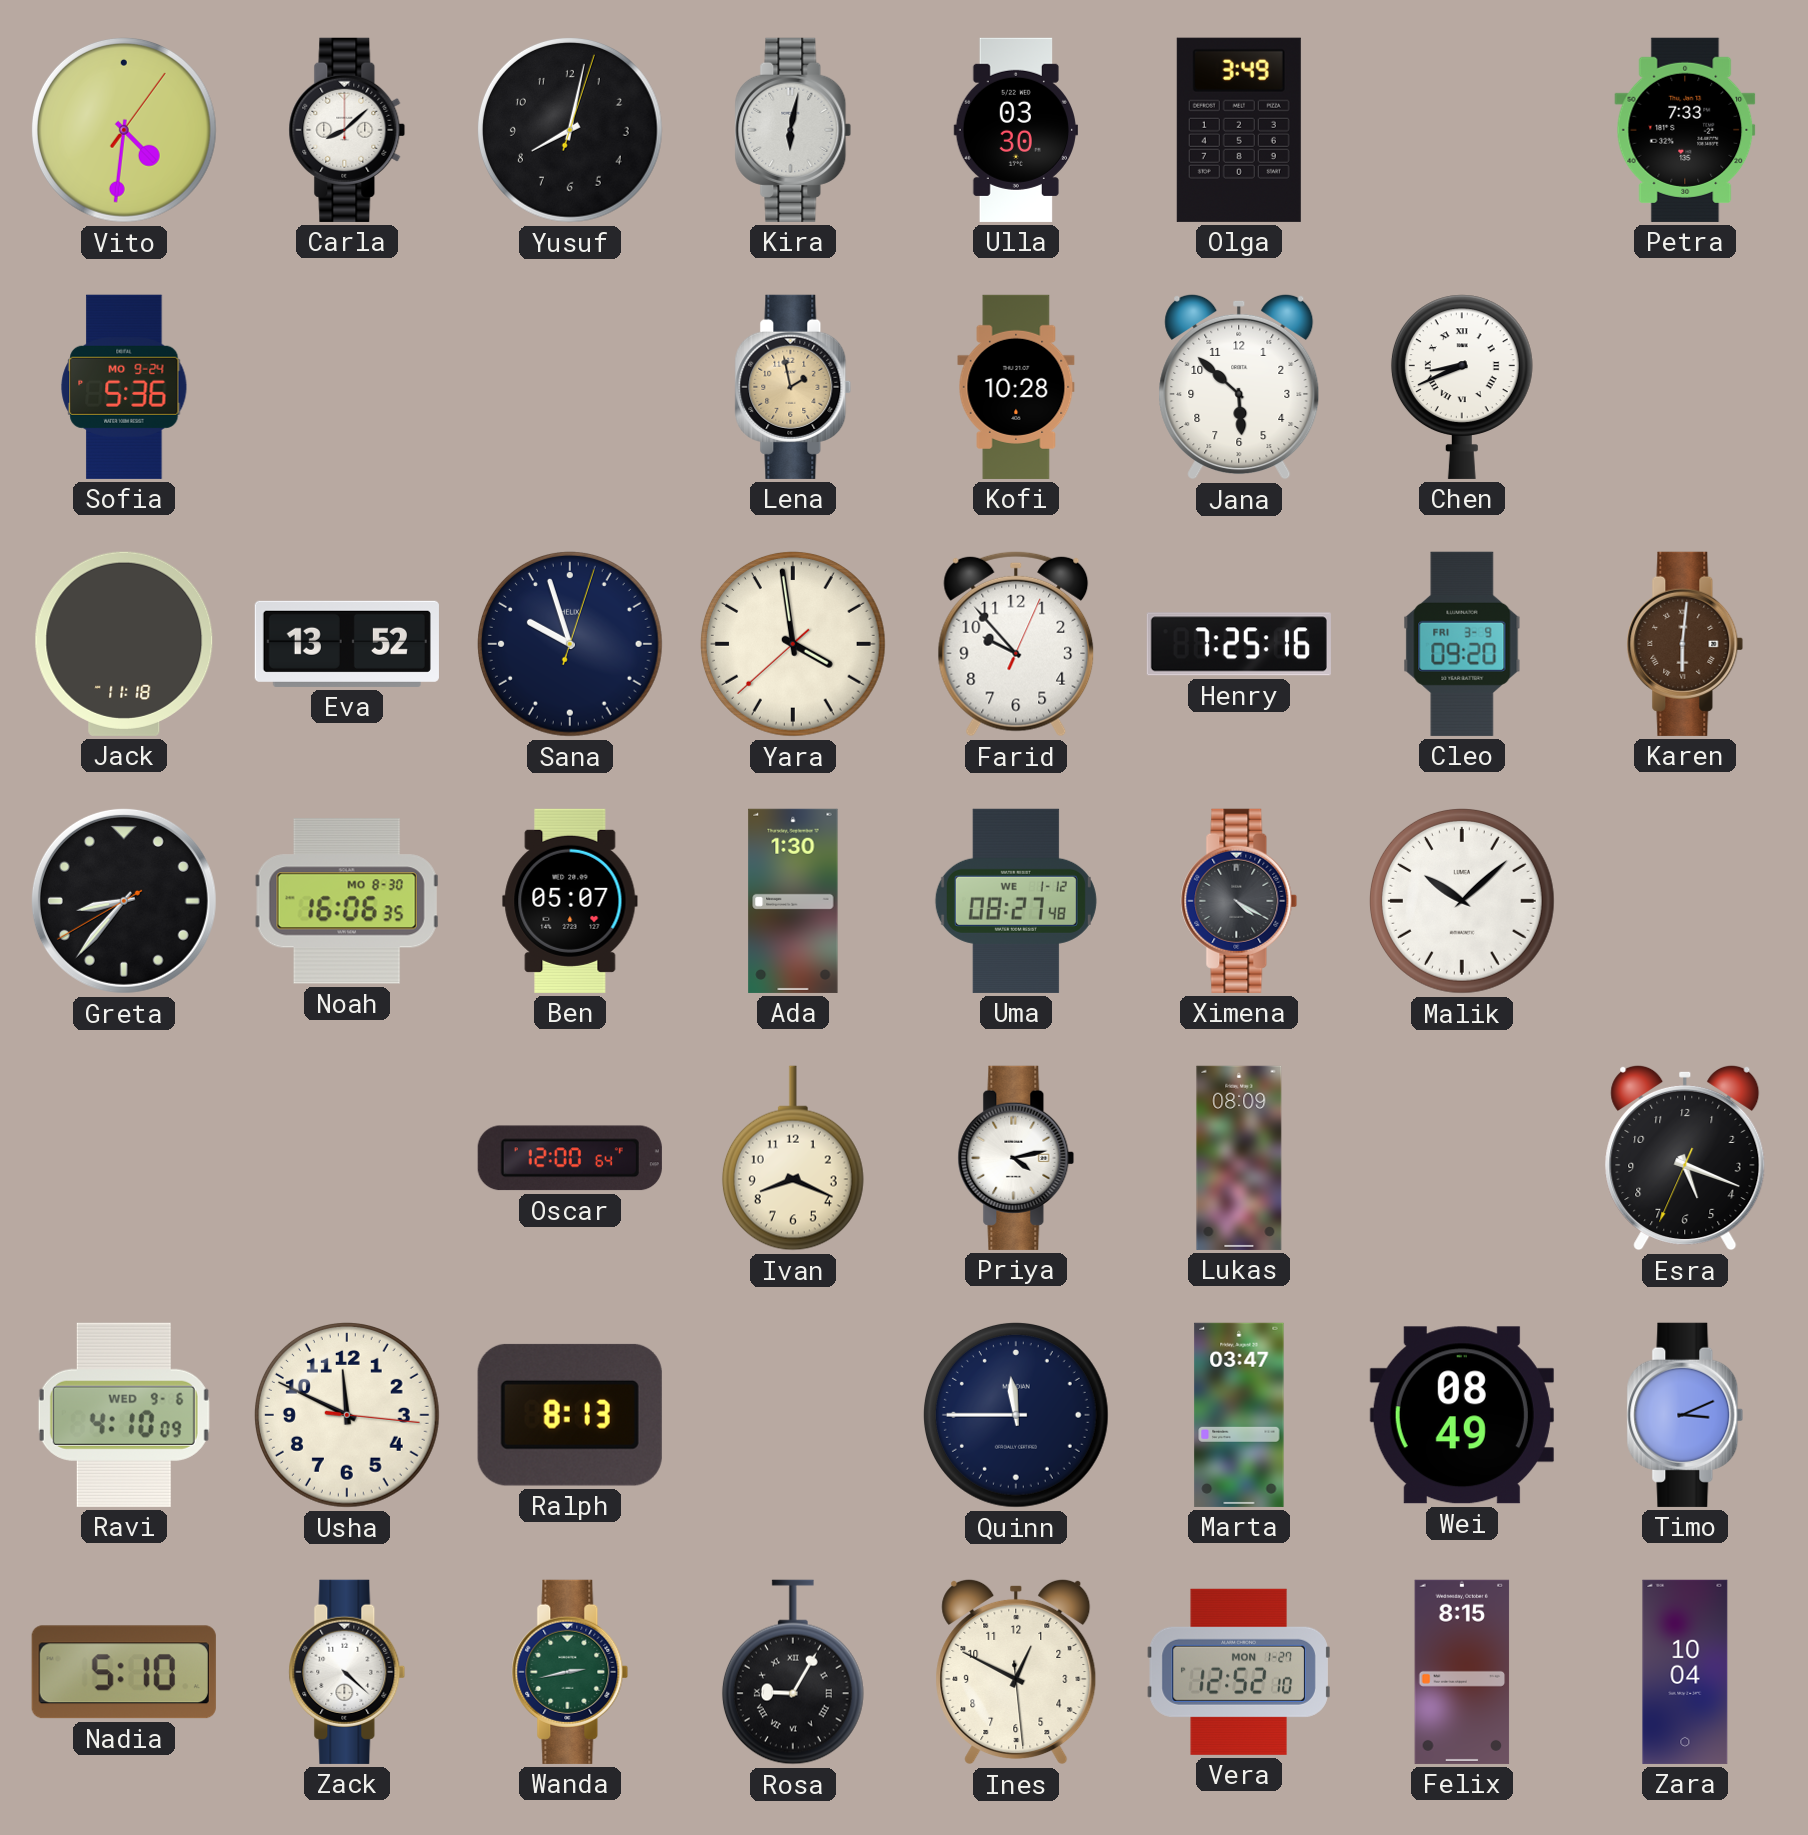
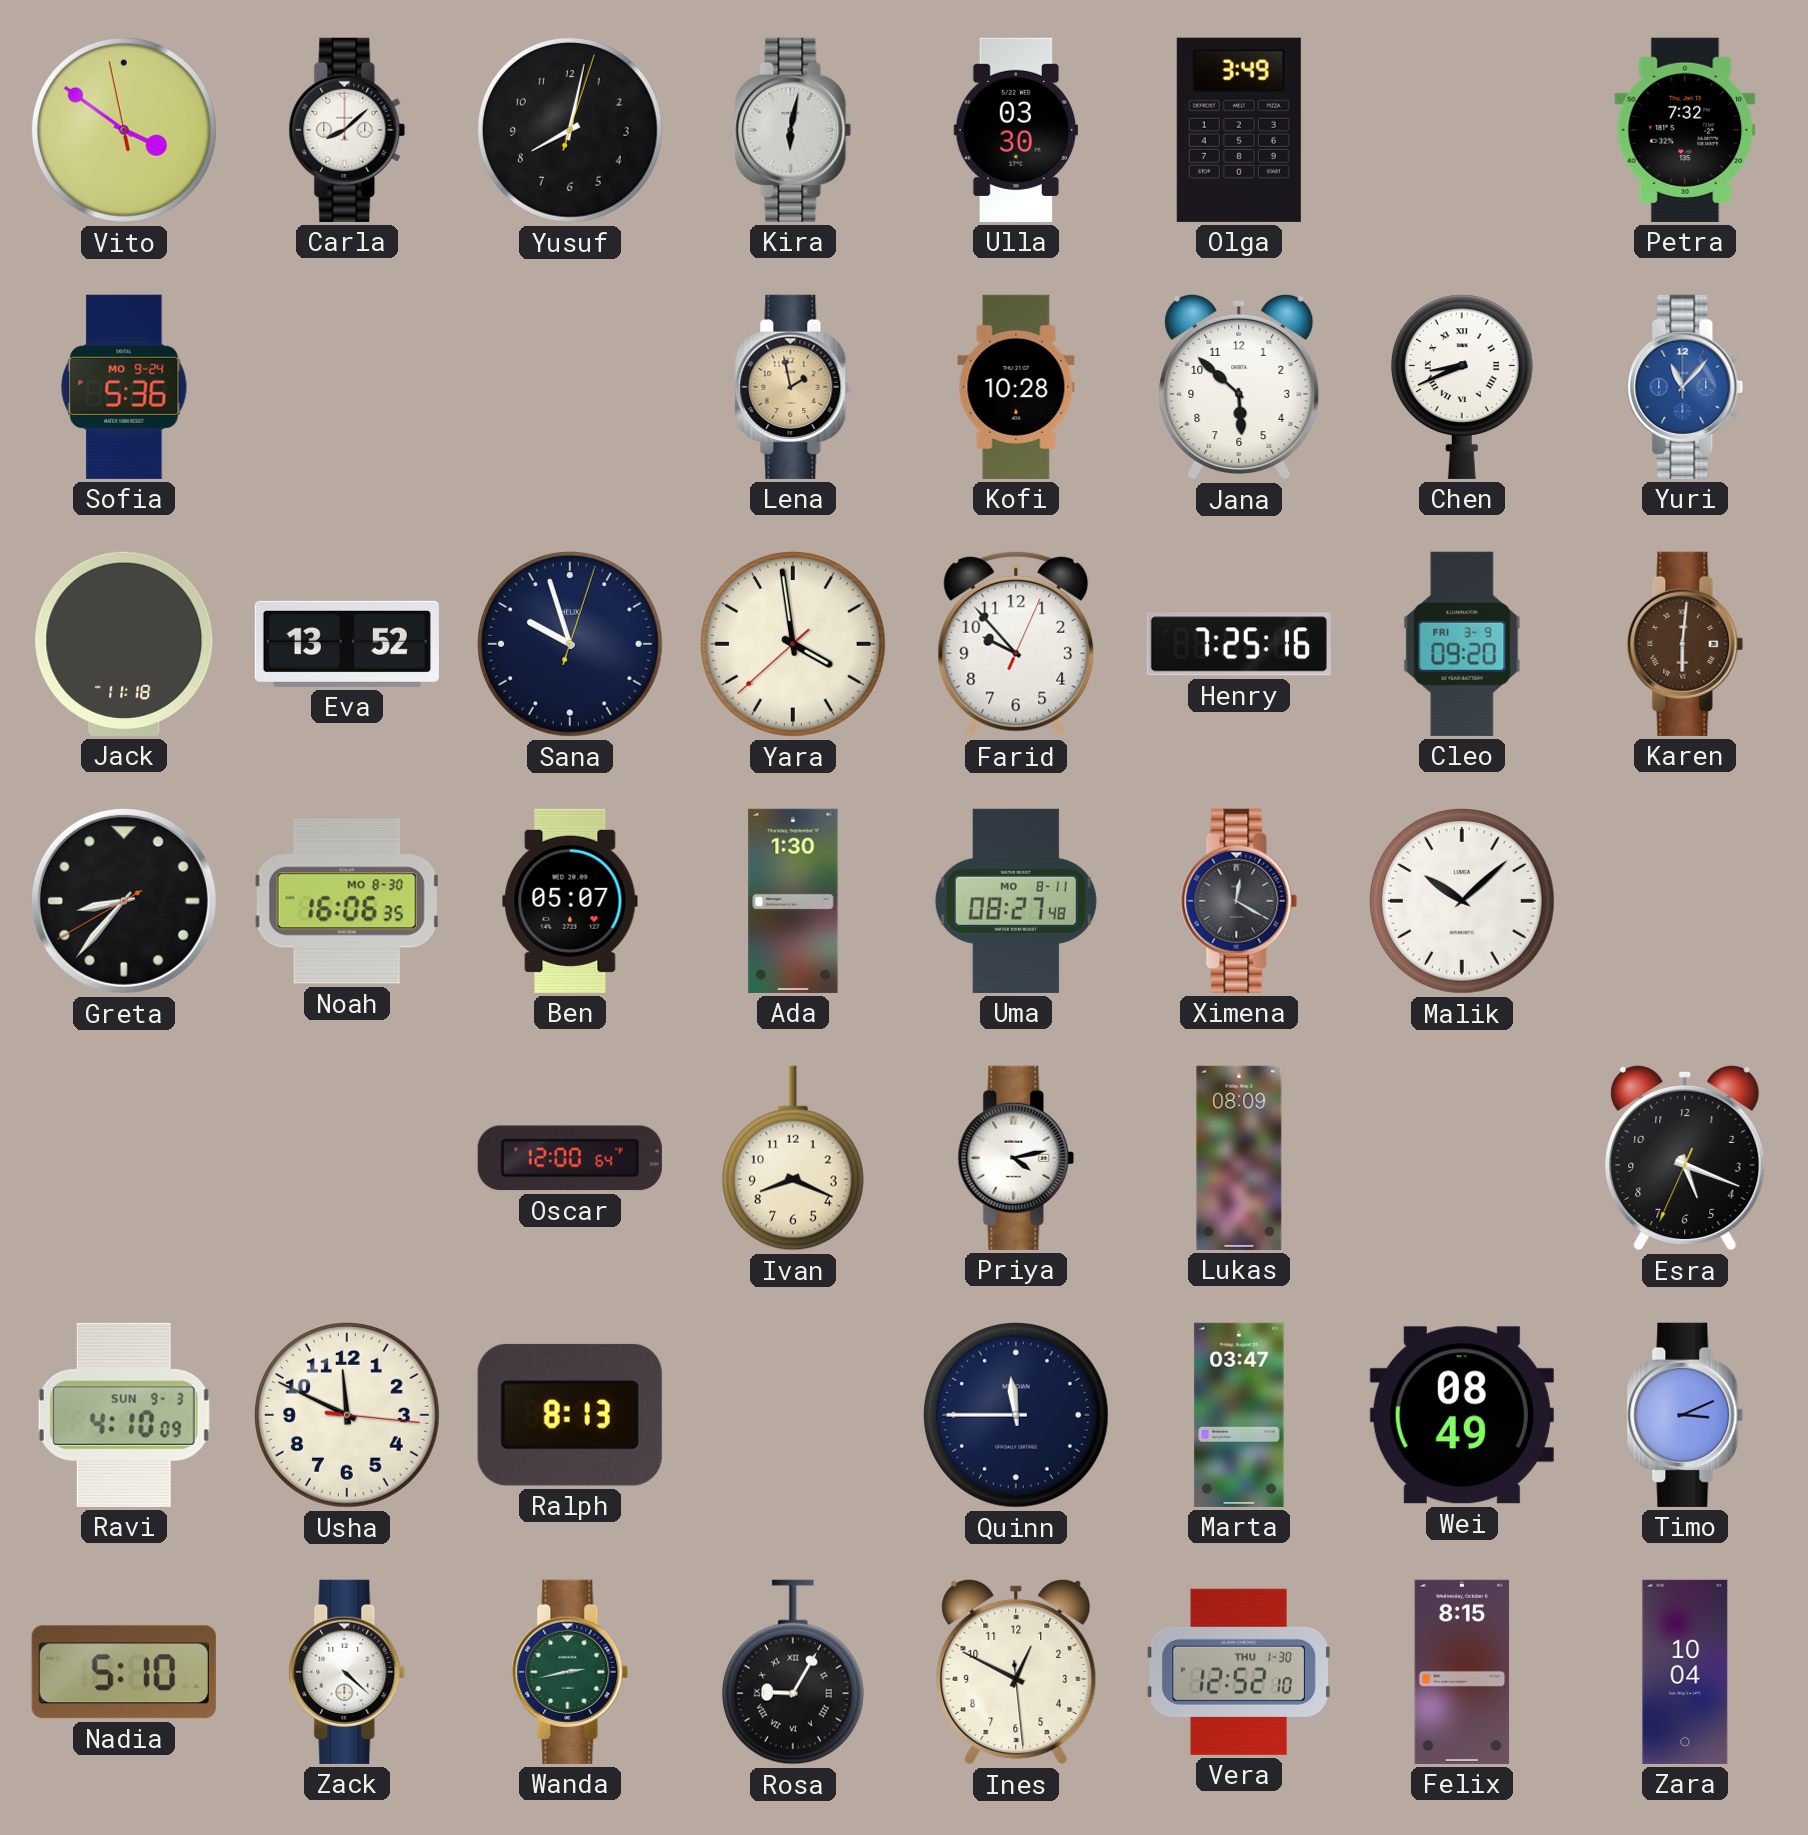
Vito: 4:31 -> 3:50
Petra: 7:33 -> 7:32
Yuri: none -> 11:07
Uma date: WE 1-12 -> MO 8-11
Ximena: 4:20 -> 12:20
Ravi date: WED 9-6 -> SUN 9-3
Vera date: MON 1-27 -> THU 1-30
